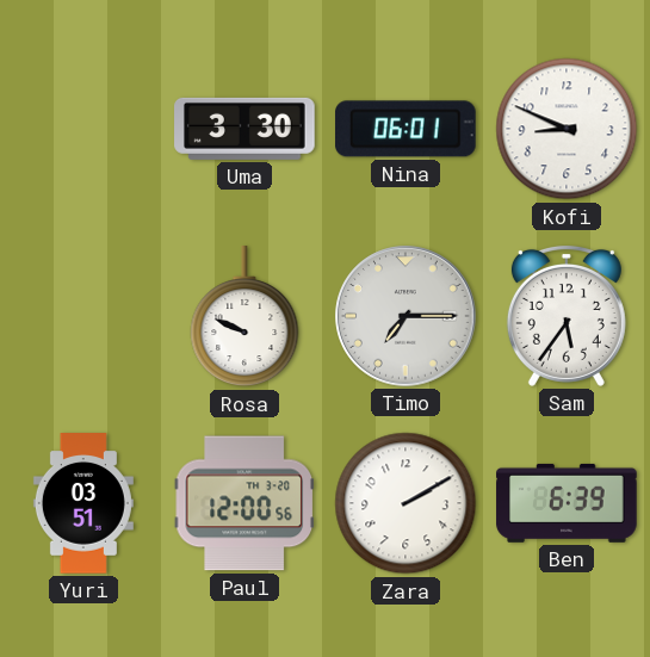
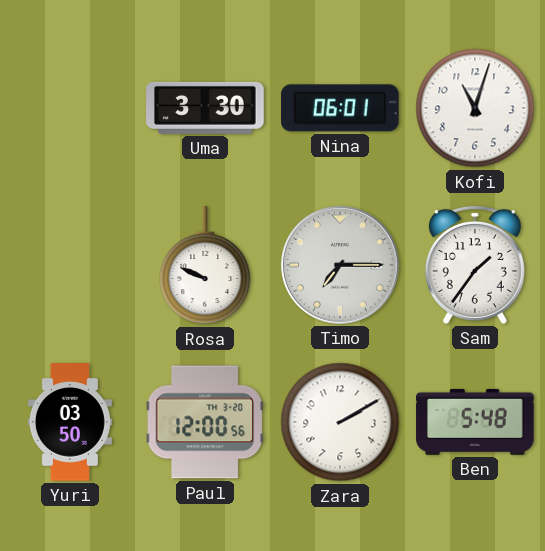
Kofi: 8:49 -> 11:03
Sam: 5:36 -> 1:36
Yuri: 03:51 -> 03:50
Ben: 6:39 -> 5:48
